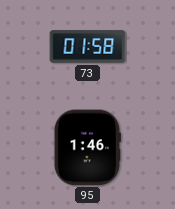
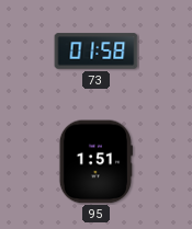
95: 1:46 -> 1:51
